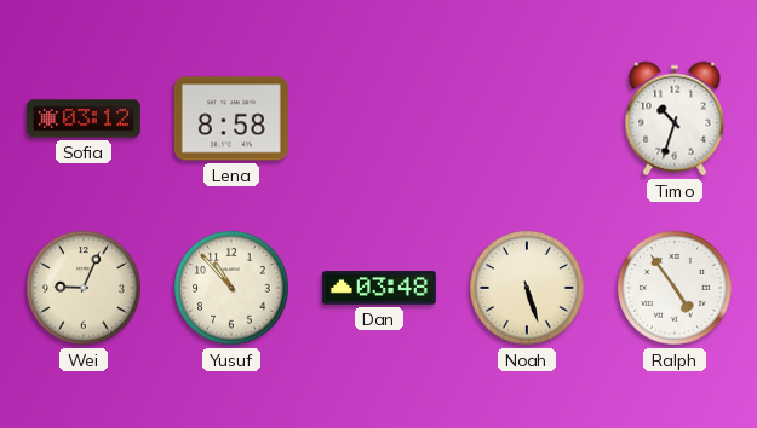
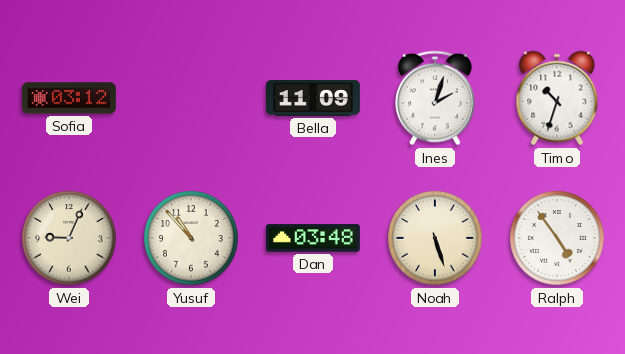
Lena: 8:58 -> none
Bella: none -> 11:09
Ines: none -> 2:03
